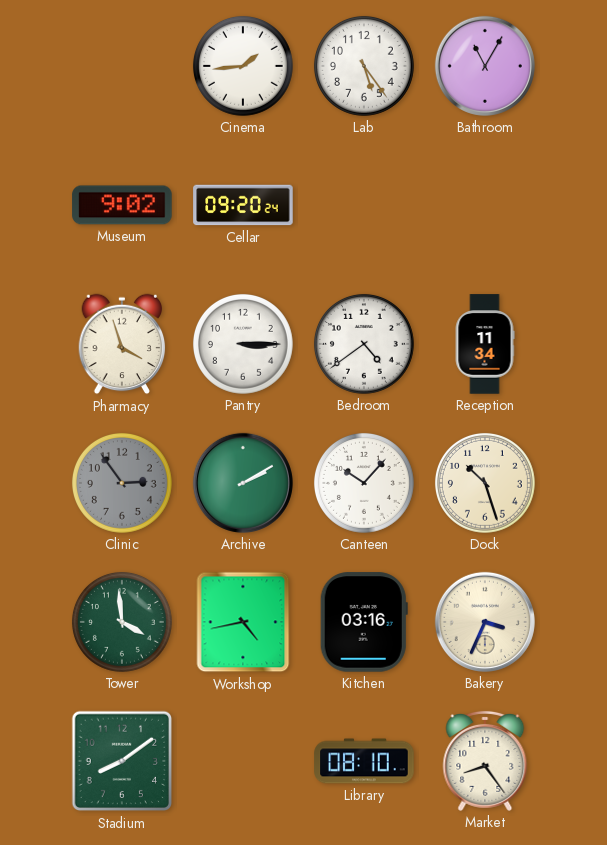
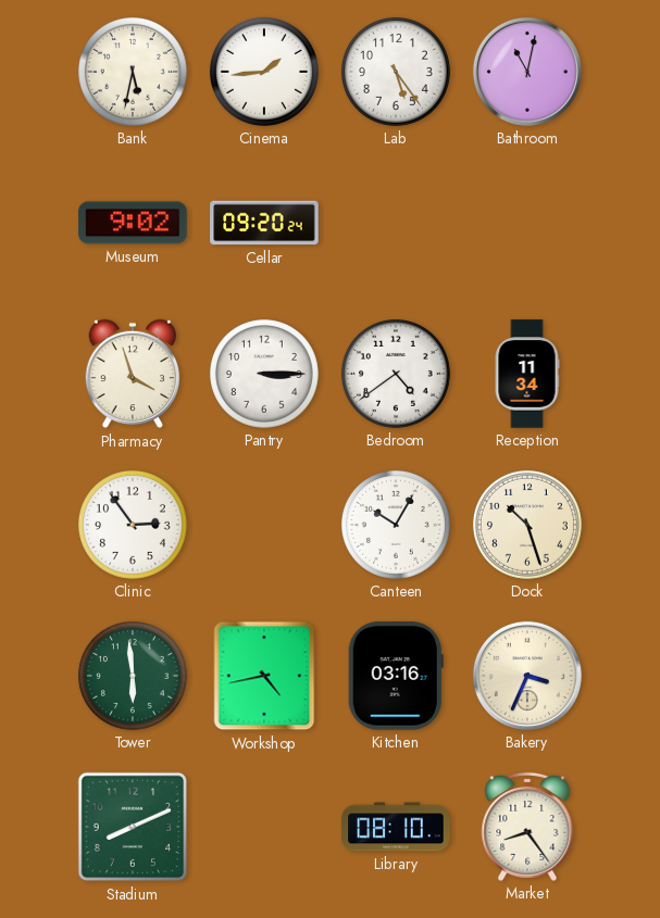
Bank: none -> 5:32
Bathroom: 11:05 -> 11:02
Clinic dial: grey -> white
Archive: 2:10 -> none
Canteen: 10:07 -> 10:05
Tower: 3:59 -> 5:59
Stadium: 8:09 -> 8:11
